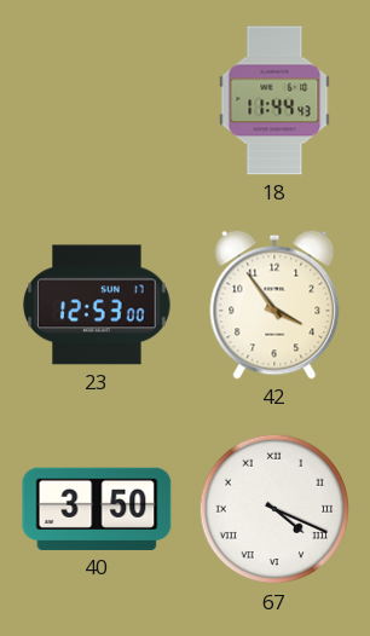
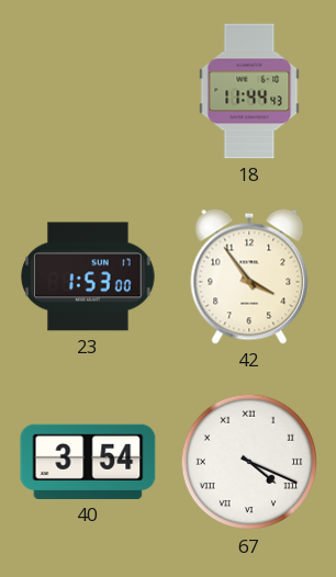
23: 12:53 -> 1:53
40: 3:50 -> 3:54
